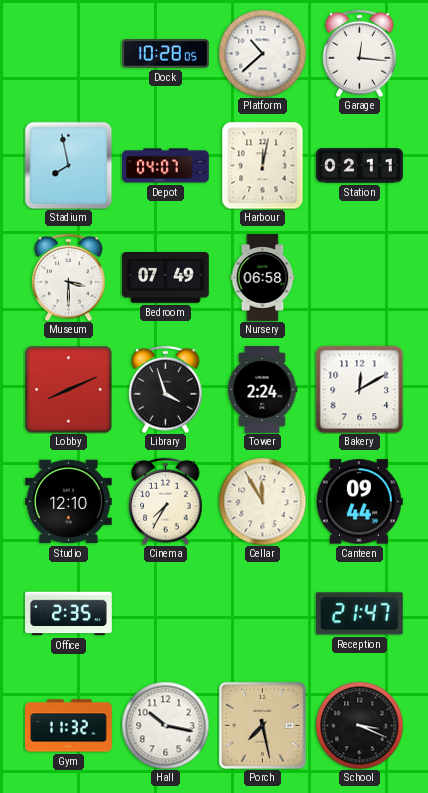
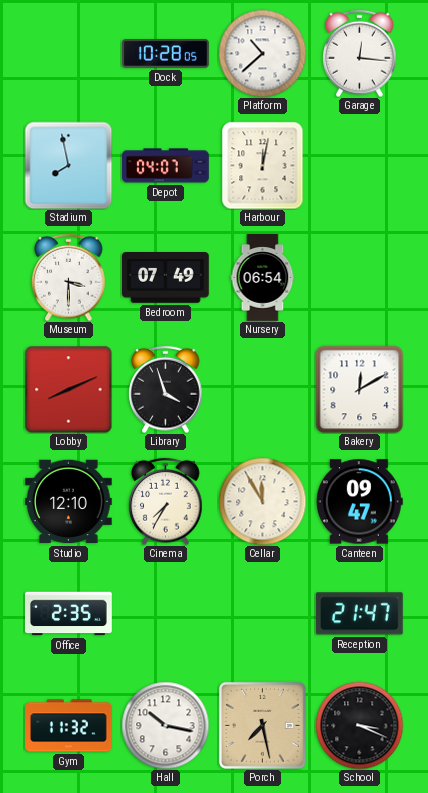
Station: 02:11 -> none
Nursery: 06:58 -> 06:54
Tower: 2:24 -> none
Canteen: 09:44 -> 09:47
